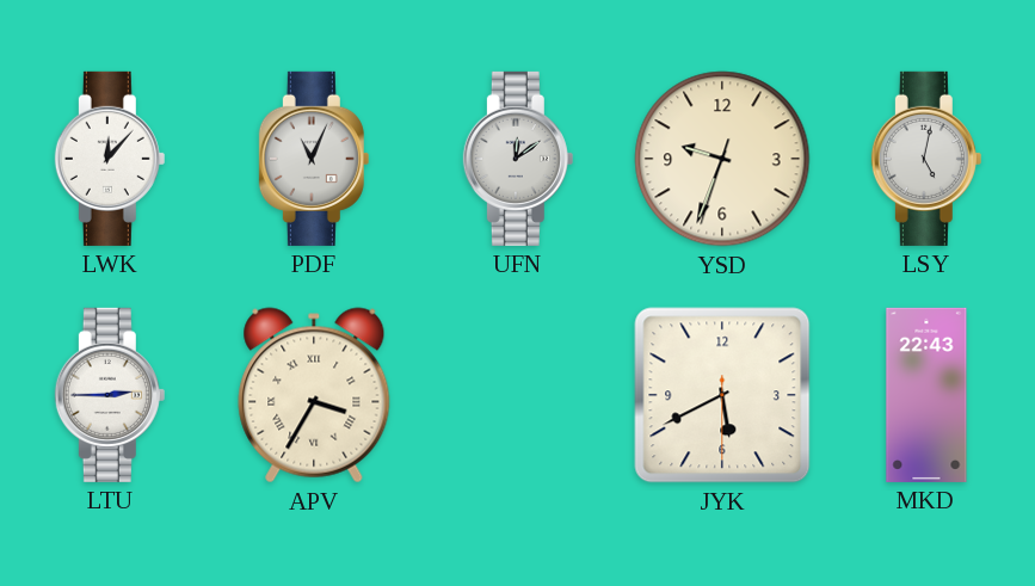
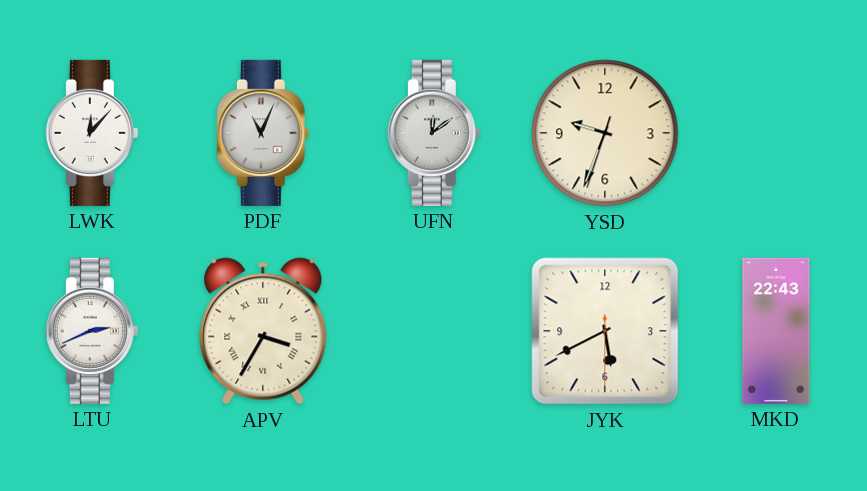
LSY: 5:02 -> none
LTU: 2:45 -> 2:41
